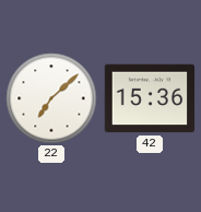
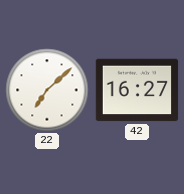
42: 15:36 -> 16:27
